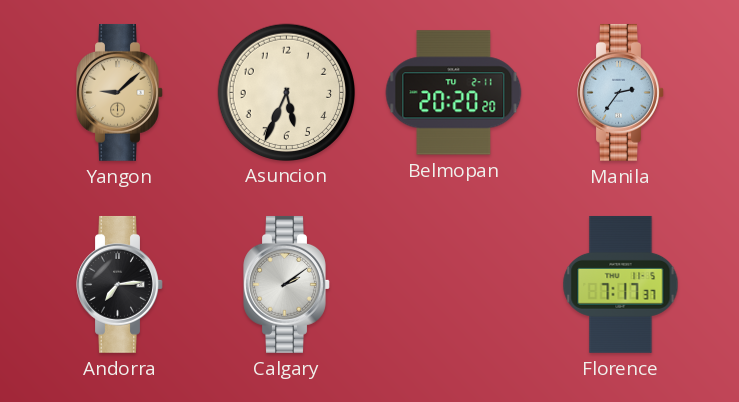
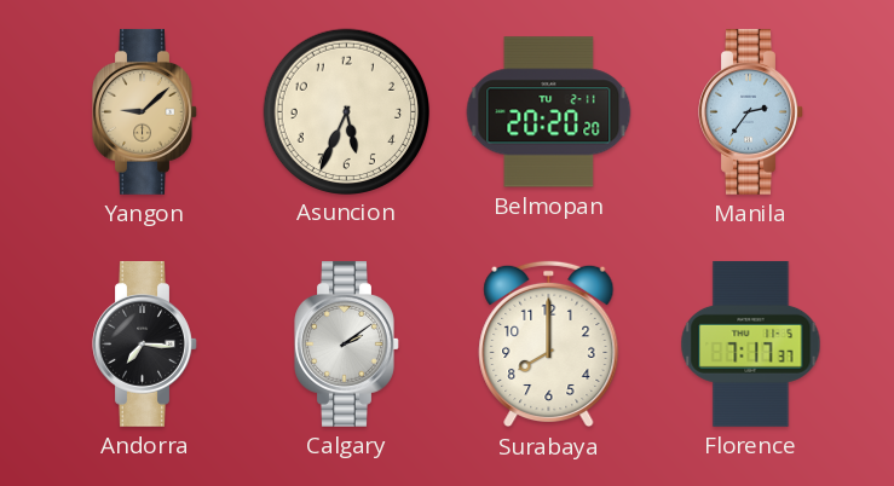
Andorra: 7:14 -> 7:16
Surabaya: none -> 8:00
